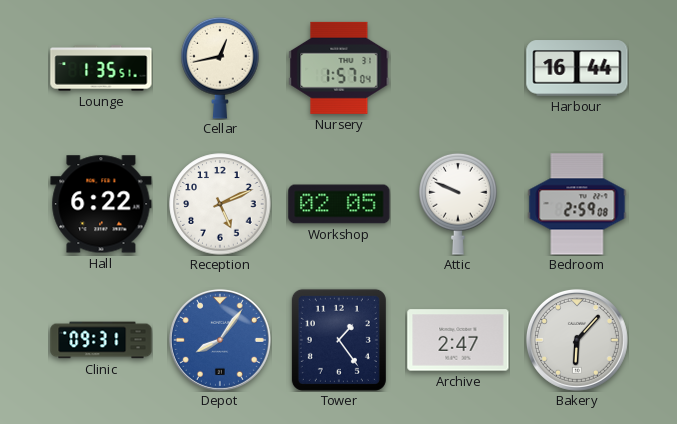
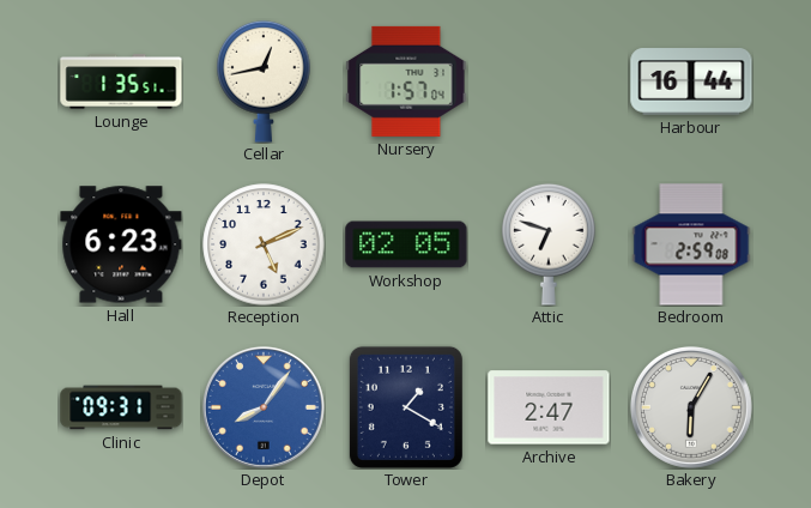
Hall: 6:22 -> 6:23
Attic: 9:49 -> 6:48
Tower: 1:24 -> 1:20
Bakery: 6:07 -> 6:05
